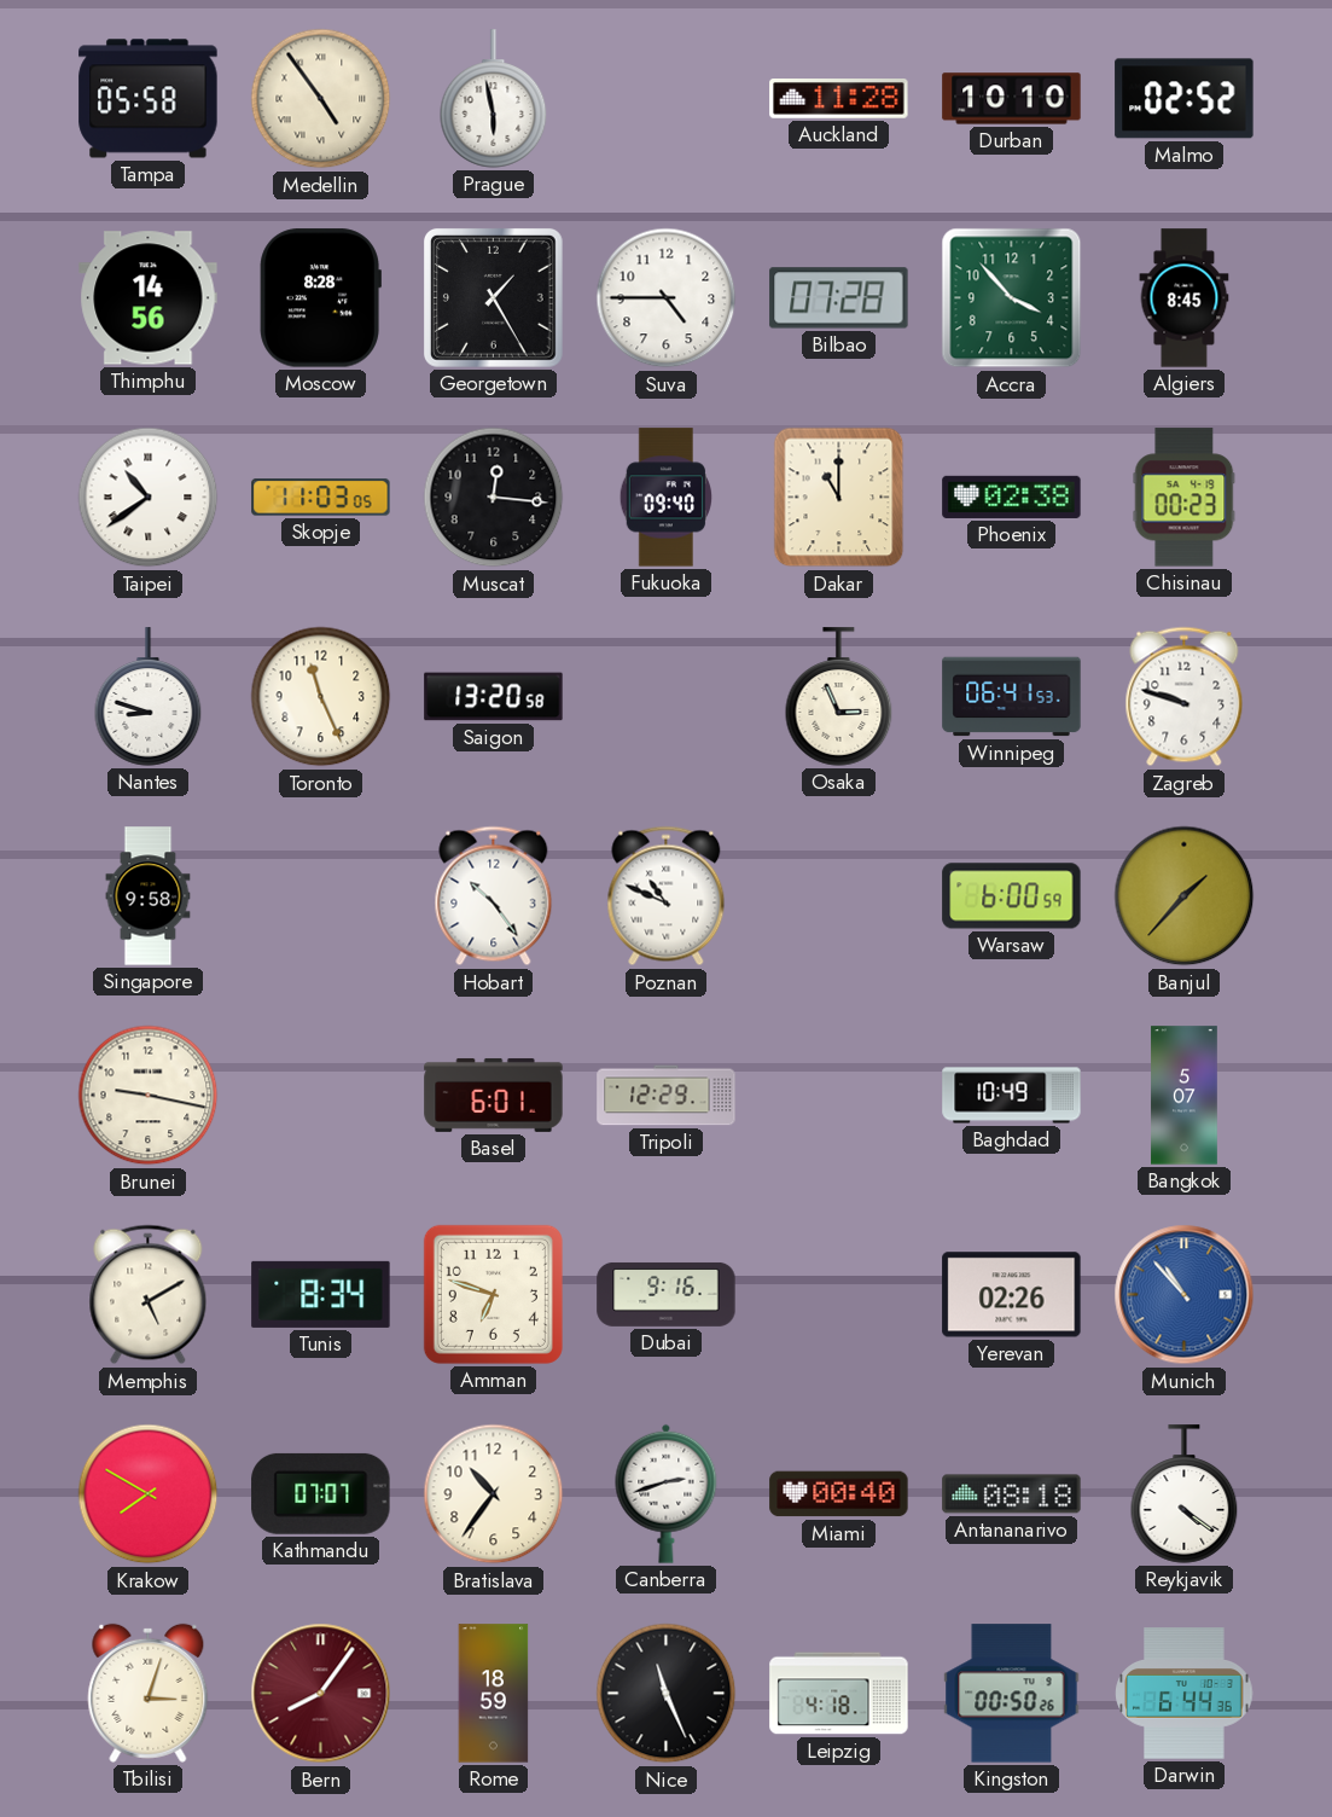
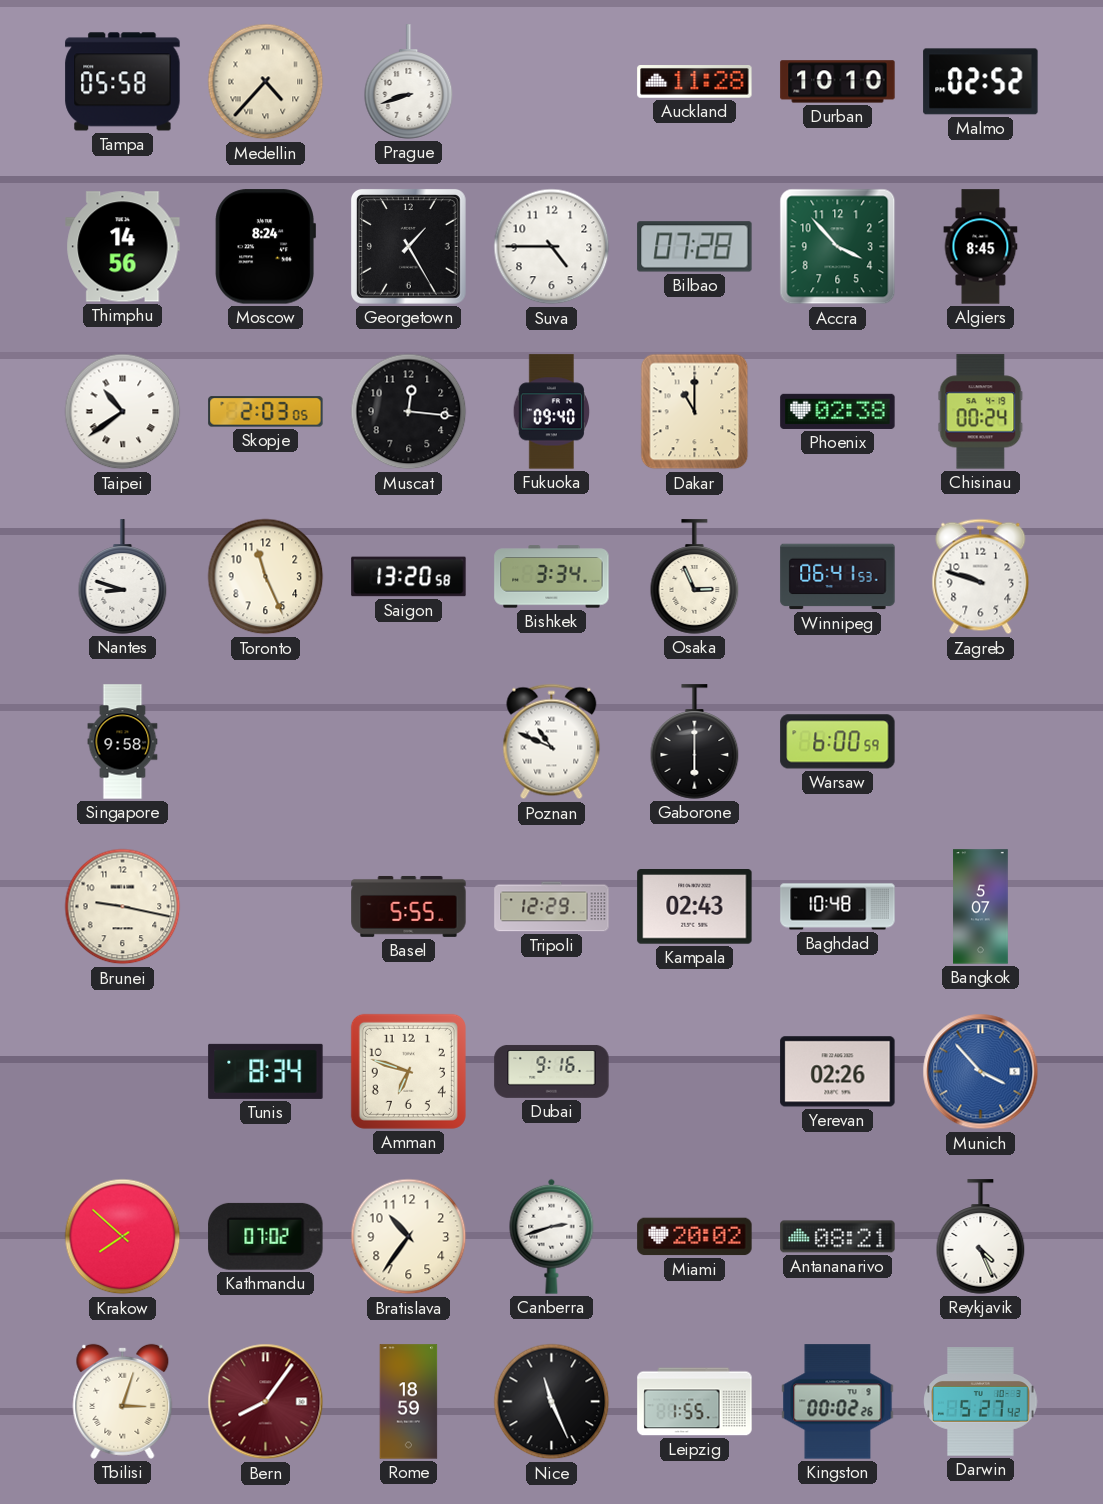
Medellin: 4:54 -> 4:37
Prague: 5:58 -> 8:42
Moscow: 8:28 -> 8:24
Skopje: 11:03 -> 2:03
Chisinau: 00:23 -> 00:24
Bishkek: none -> 3:34
Hobart: 10:24 -> none
Gaborone: none -> 6:00
Banjul: 1:37 -> none
Basel: 6:01 -> 5:55
Kampala: none -> 02:43
Baghdad: 10:49 -> 10:48
Memphis: 5:10 -> none
Munich: 10:53 -> 3:53
Krakow: 7:50 -> 7:52
Kathmandu: 07:07 -> 07:02
Miami: 00:40 -> 20:02
Antananarivo: 08:18 -> 08:21
Reykjavik: 4:21 -> 4:26
Leipzig: 4:18 -> 1:55
Kingston: 00:50 -> 00:02
Darwin: 6:44 -> 5:27
